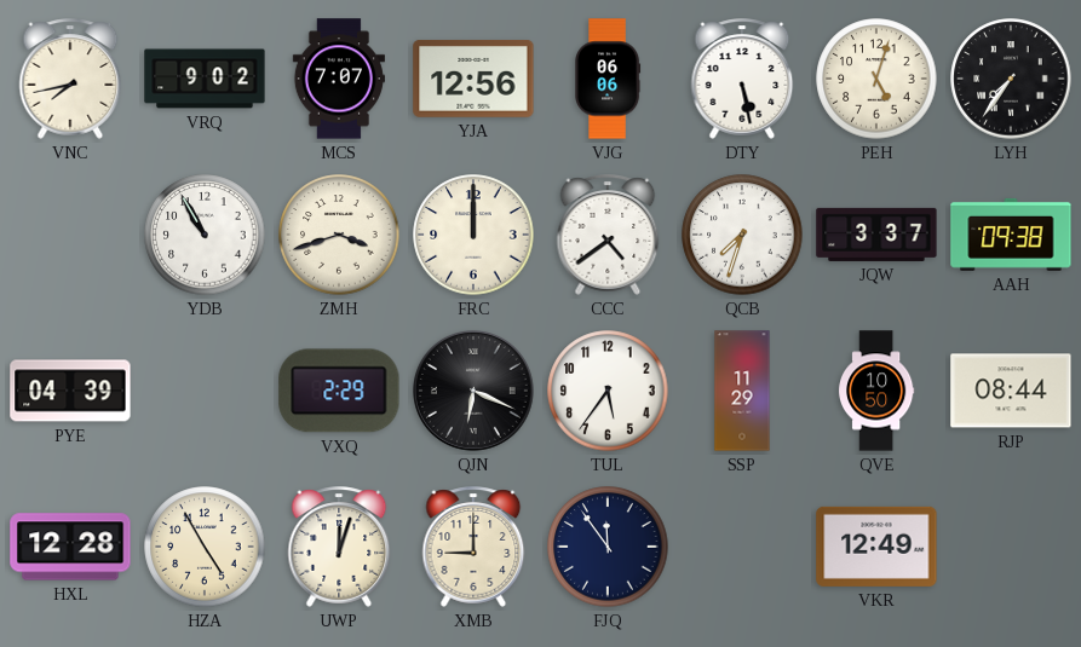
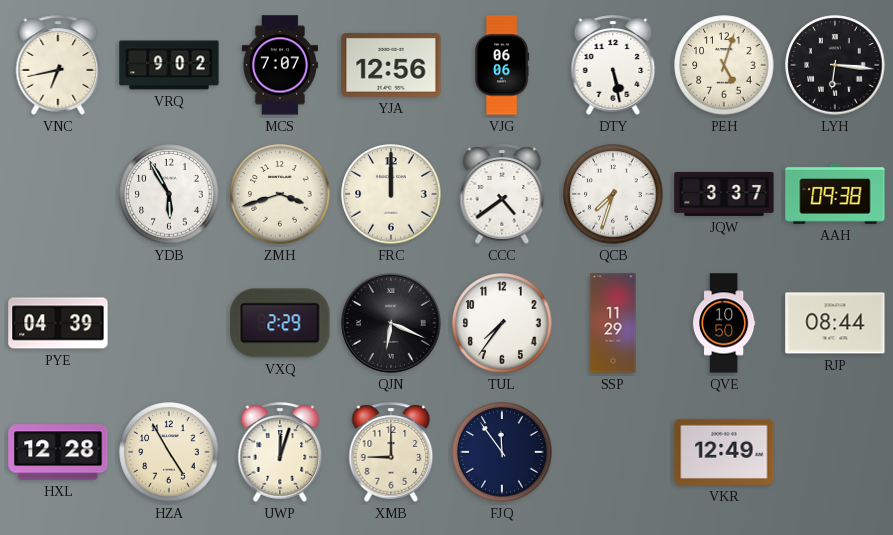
VNC: 7:43 -> 6:43
LYH: 7:36 -> 6:16
YDB: 10:55 -> 5:55
TUL: 5:36 -> 7:36
